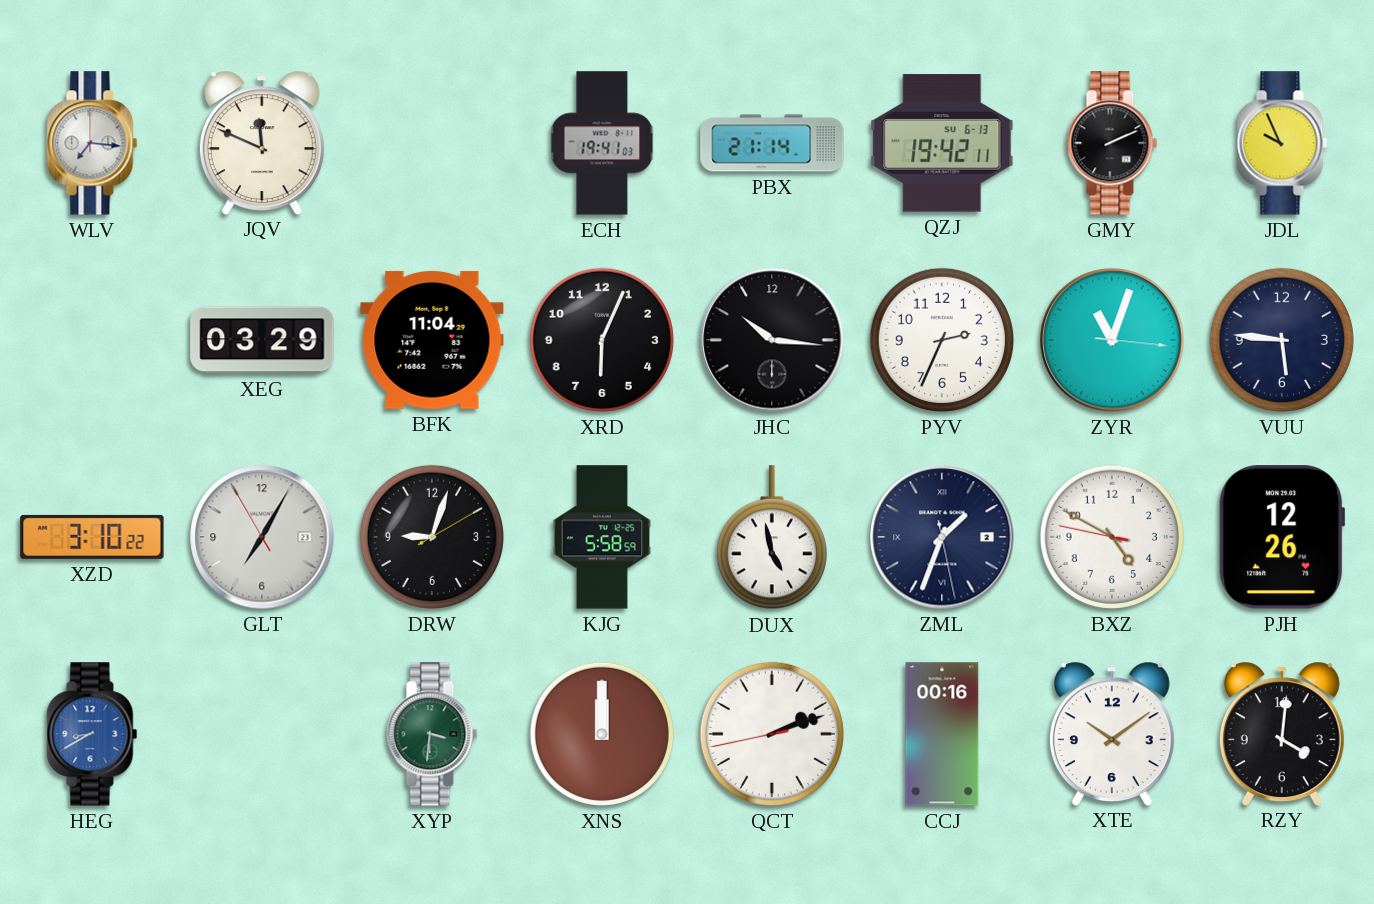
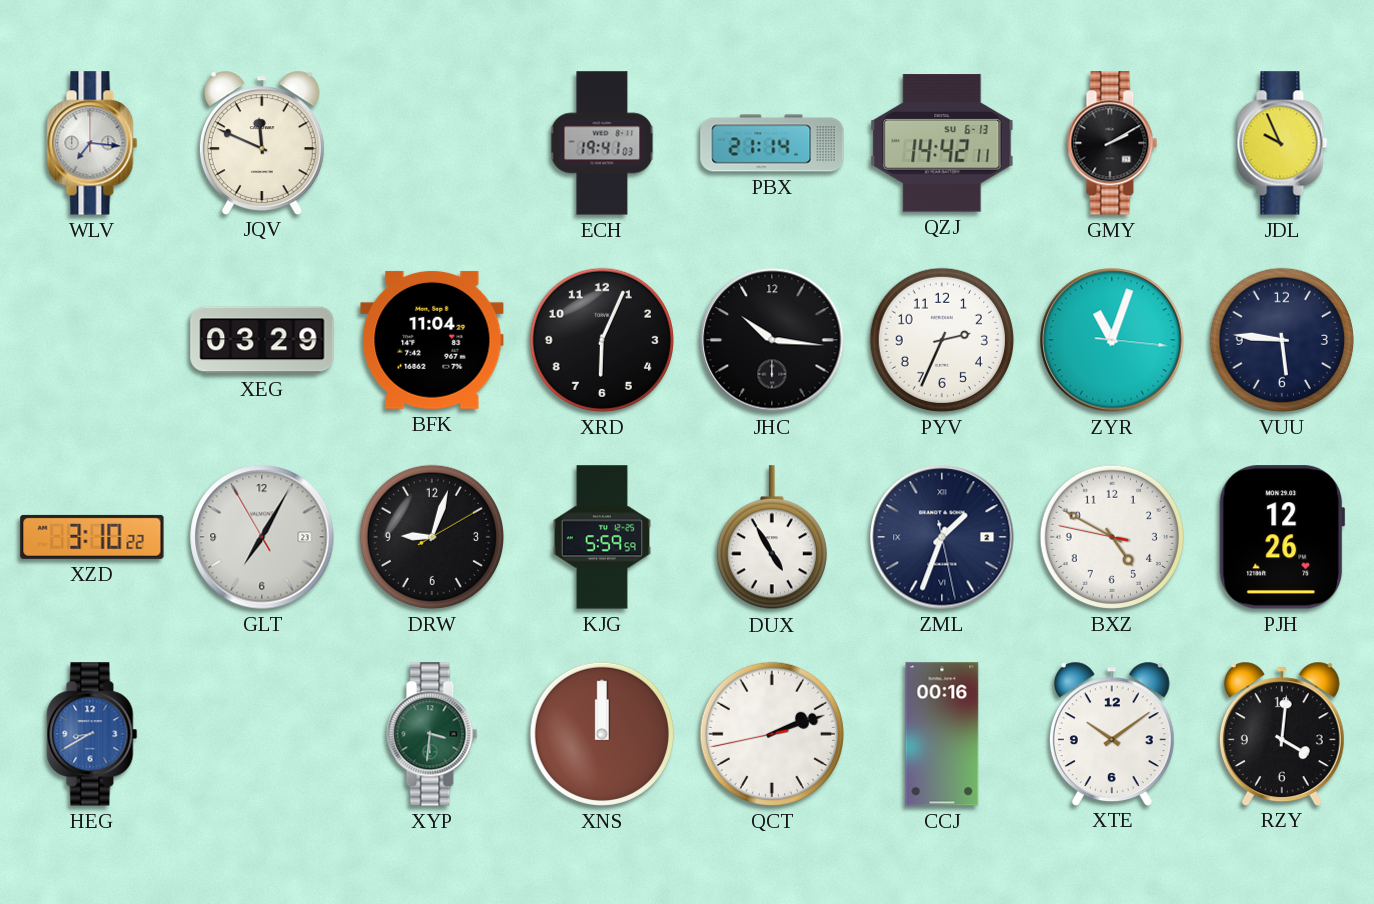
QZJ: 19:42 -> 14:42
GMY: 2:11 -> 2:10
KJG: 5:58 -> 5:59
DUX: 4:58 -> 4:55
